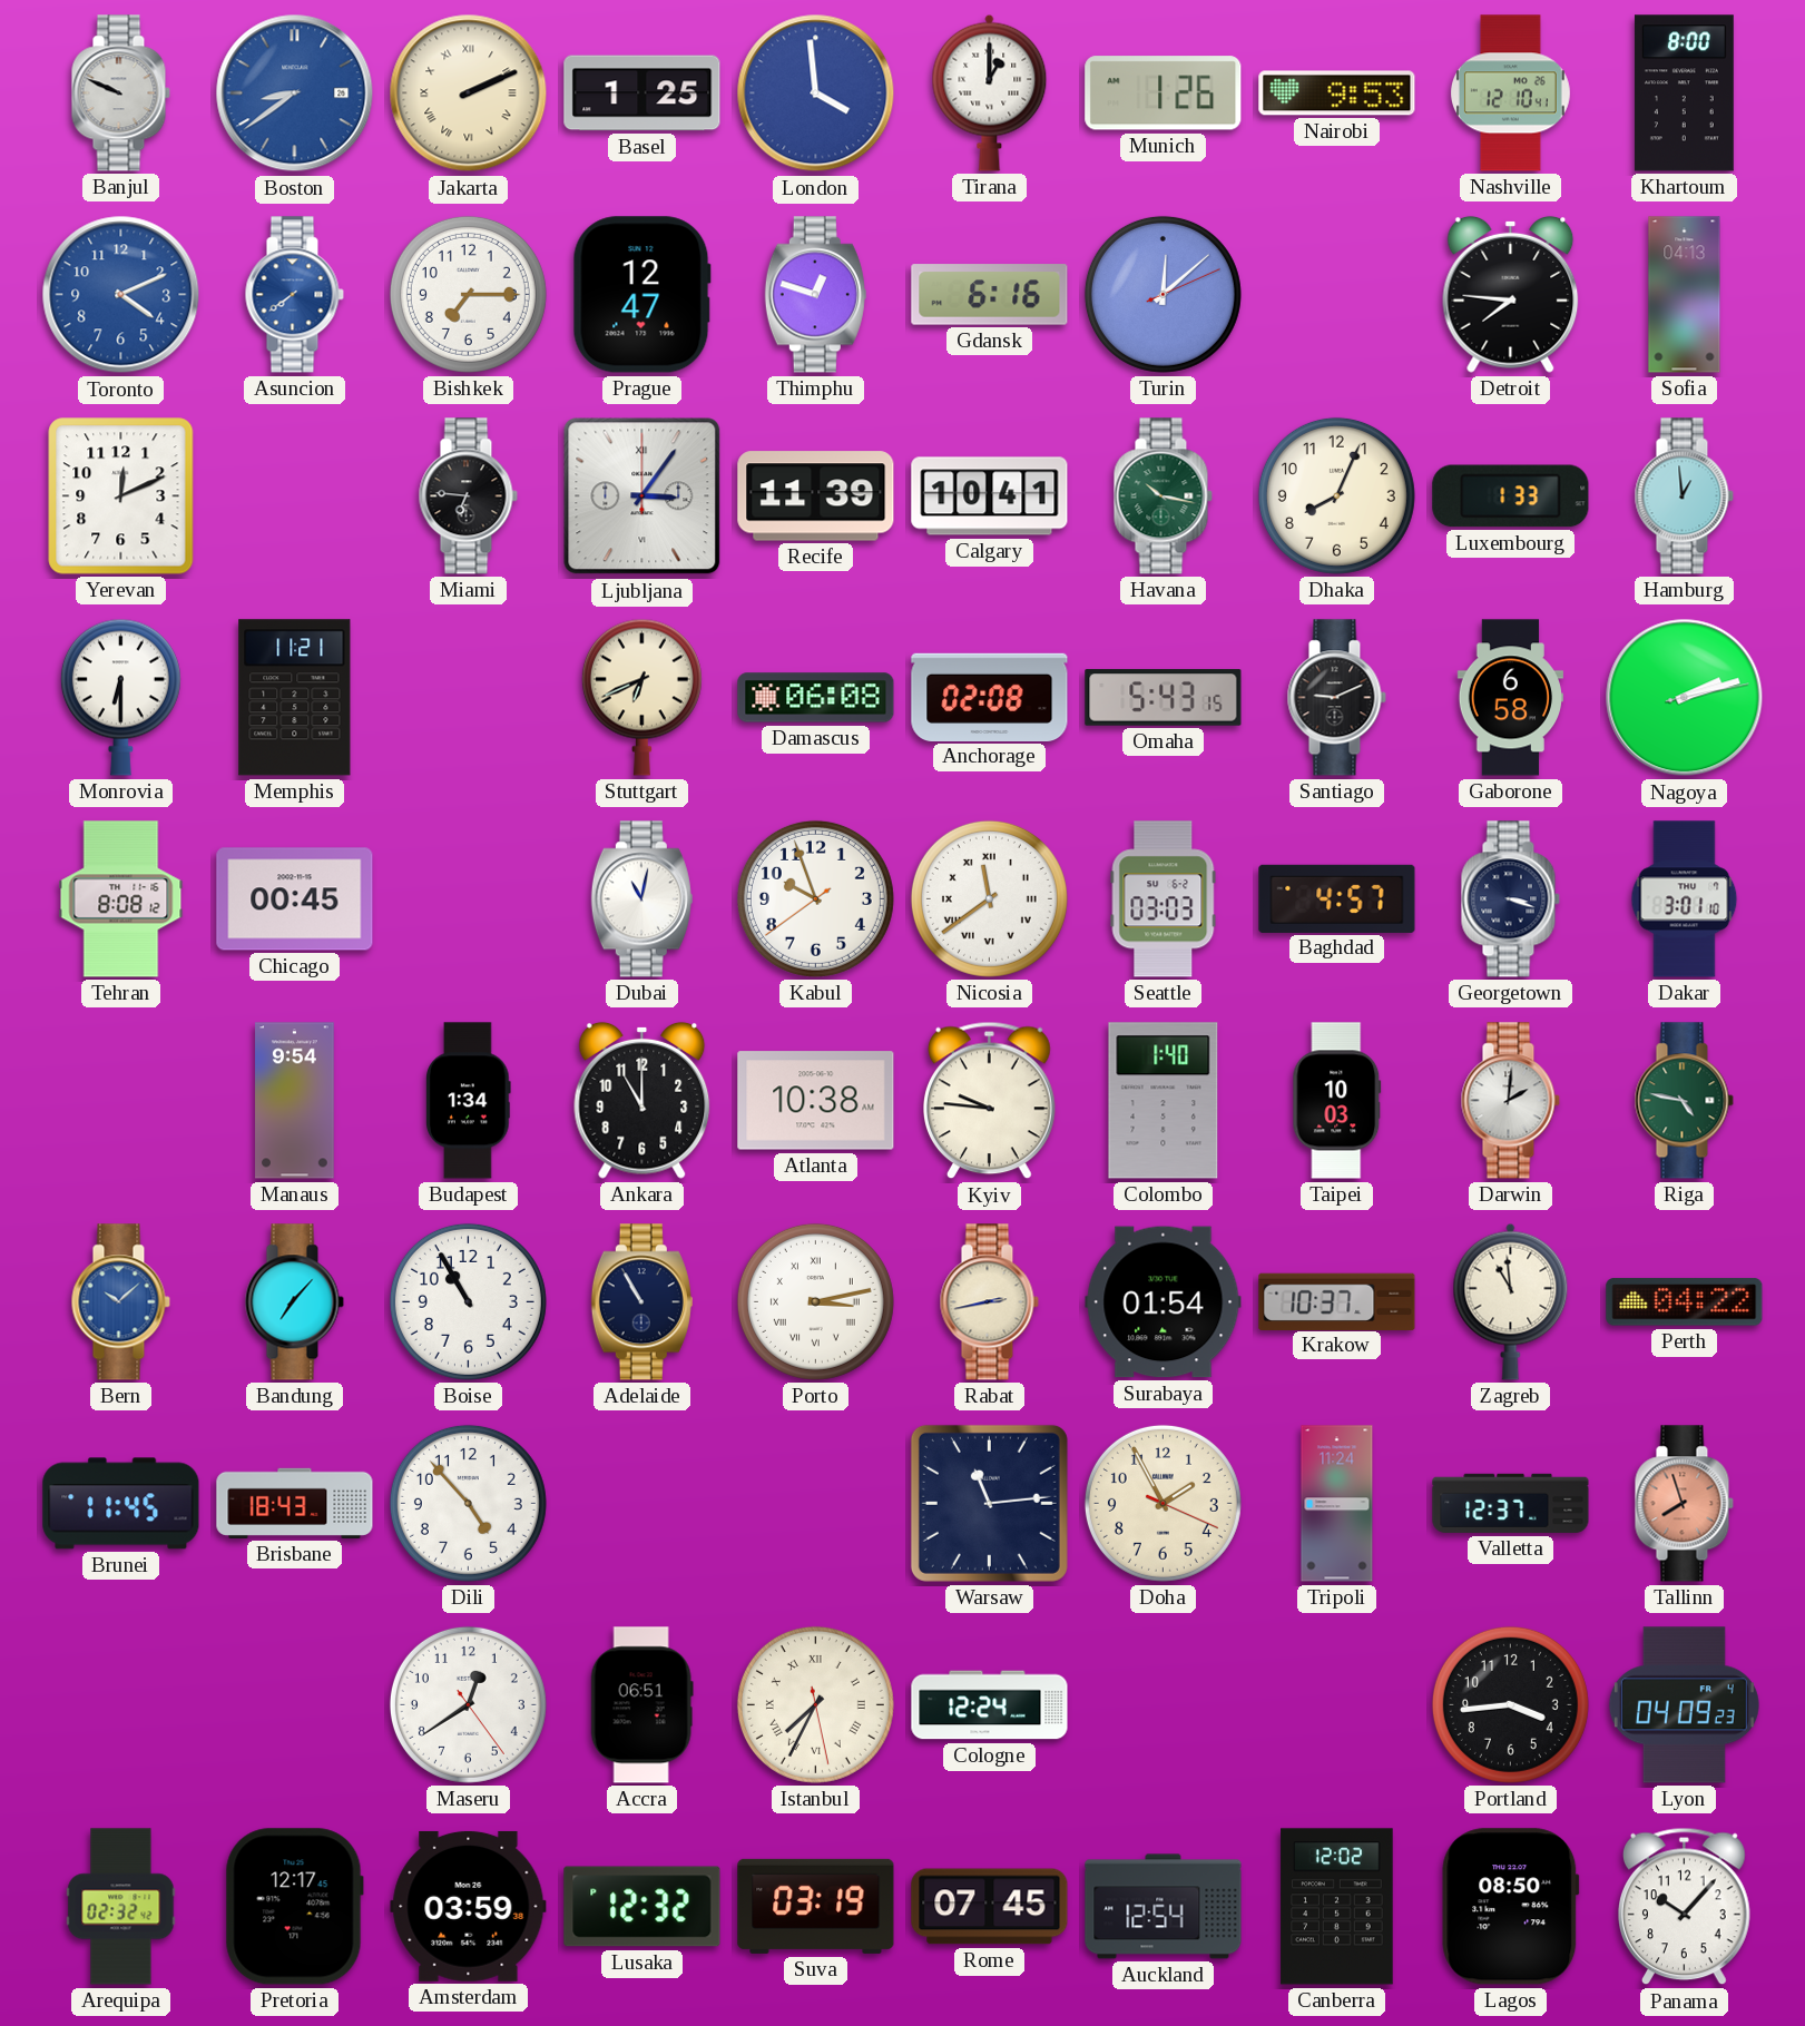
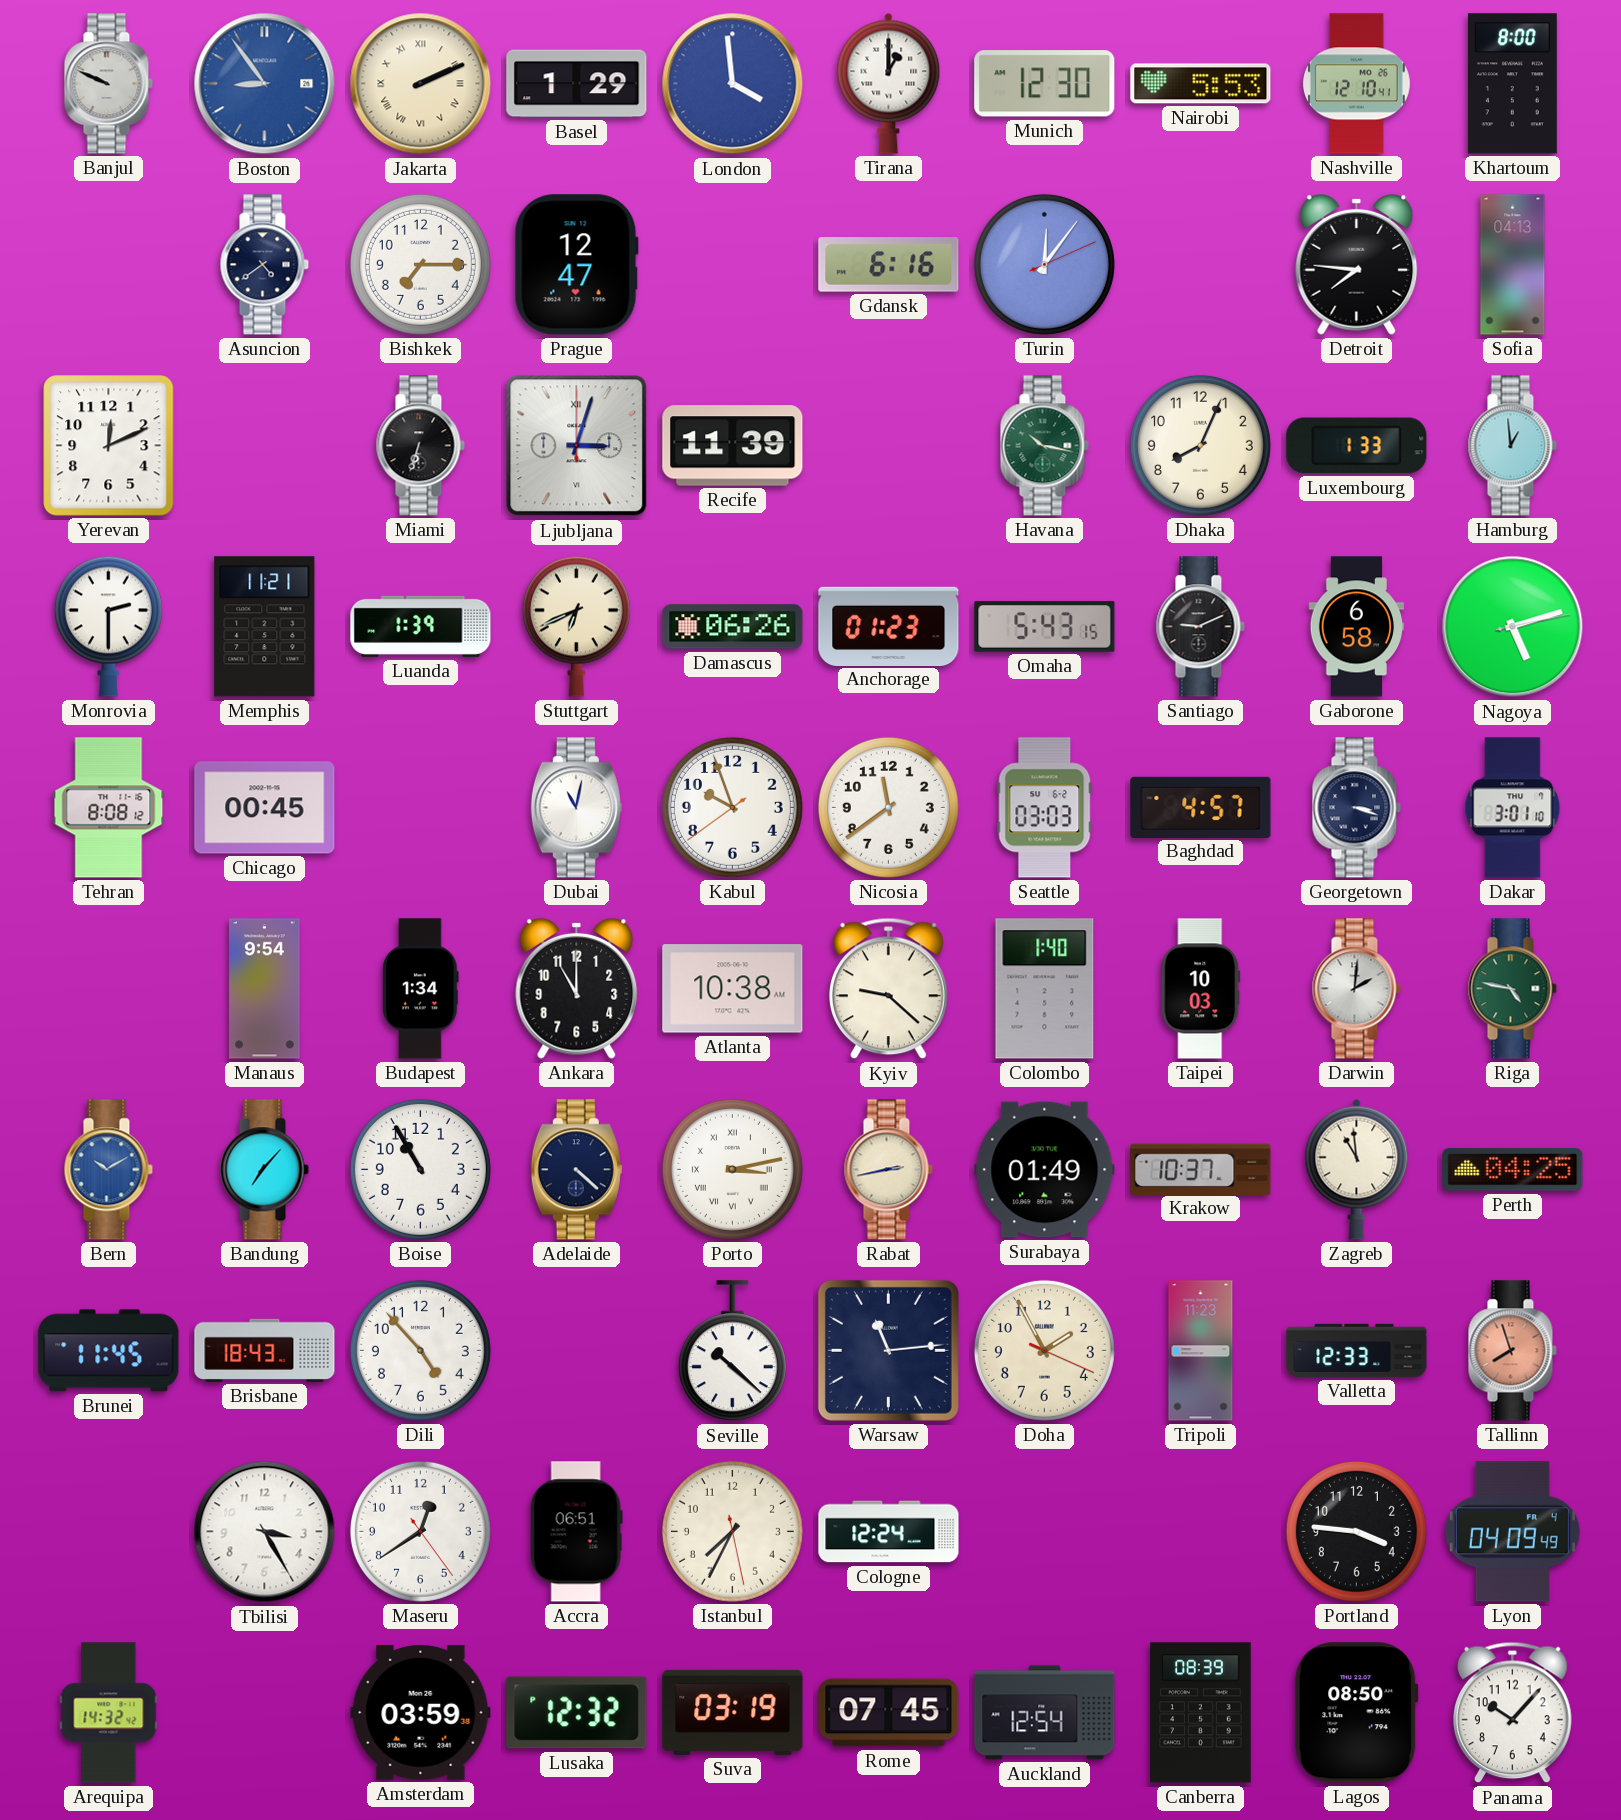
Boston: 8:39 -> 8:54
Basel: 1:25 -> 1:29
Munich: 1:26 -> 12:30
Nairobi: 9:53 -> 5:53
Toronto: 4:11 -> none
Asuncion: 7:39 -> 4:39
Asuncion dial: blue -> navy
Thimphu: 12:48 -> none
Turin: 12:08 -> 12:06
Miami: 6:46 -> 6:33
Ljubljana: 3:06 -> 3:03
Calgary: 10:41 -> none
Monrovia: 6:30 -> 2:30
Luanda: none -> 1:39
Damascus: 06:08 -> 06:26
Anchorage: 02:08 -> 01:23
Nagoya: 2:12 -> 5:12
Nicosia numerals: Roman -> Arabic
Kyiv: 9:46 -> 9:22
Bern: 10:08 -> 10:10
Adelaide: 10:55 -> 4:22
Surabaya: 01:54 -> 01:49
Perth: 04:22 -> 04:25
Seville: none -> 10:22
Tripoli: 11:24 -> 11:23
Valletta: 12:37 -> 12:33
Tbilisi: none -> 3:25
Istanbul numerals: Roman -> Arabic
Portland: 3:44 -> 3:46
Lyon: 04:09:23 -> 04:09:49
Arequipa: 02:32 -> 14:32
Pretoria: 12:17 -> none
Canberra: 12:02 -> 08:39
